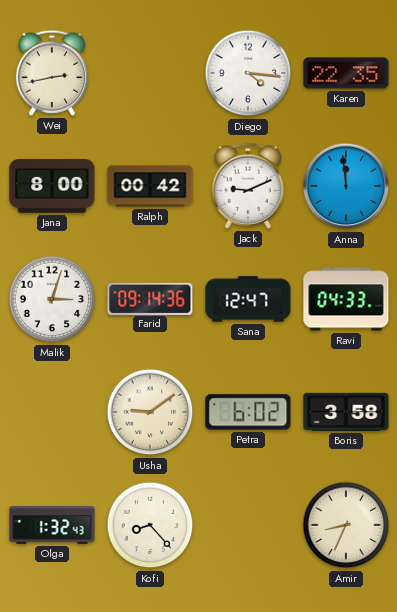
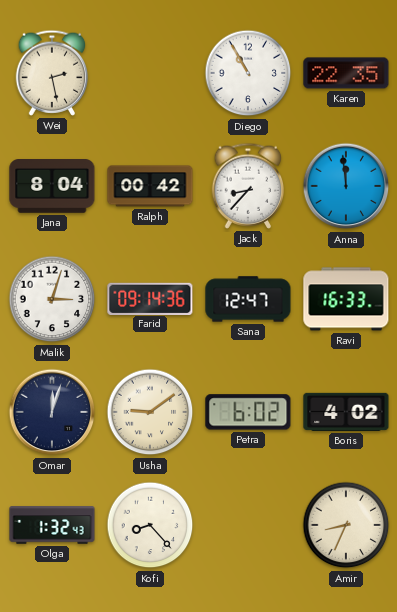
Wei: 2:43 -> 2:28
Diego: 4:16 -> 10:55
Jana: 8:00 -> 8:04
Jack: 9:11 -> 8:37
Ravi: 04:33 -> 16:33
Omar: none -> 12:03
Boris: 3:58 -> 4:02
